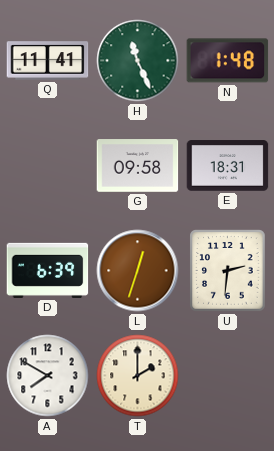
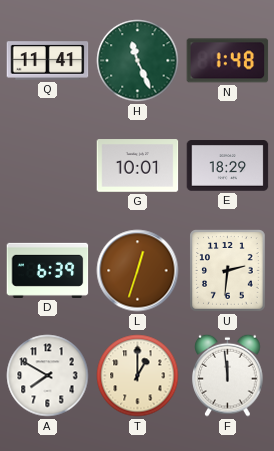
G: 09:58 -> 10:01
E: 18:31 -> 18:29
T: 2:00 -> 1:00
F: none -> 11:59
